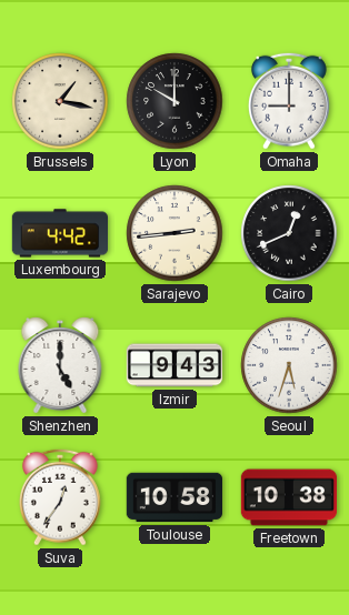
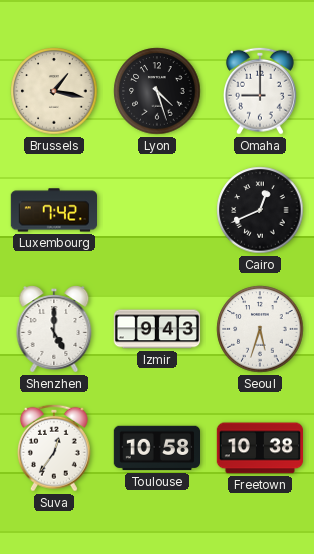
Lyon: 10:00 -> 4:27
Luxembourg: 4:42 -> 7:42
Sarajevo: 2:44 -> none
